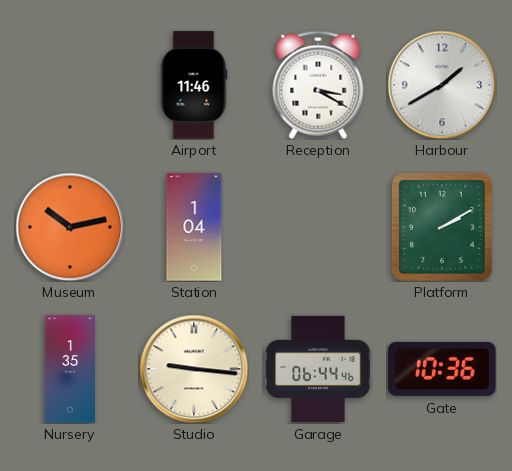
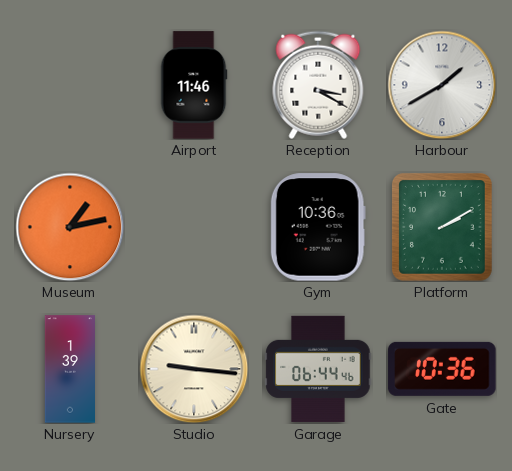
Museum: 10:13 -> 1:13
Station: 1:04 -> none
Gym: none -> 10:36
Nursery: 1:35 -> 1:39
